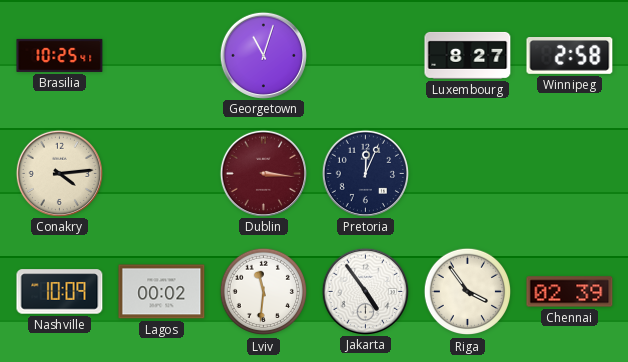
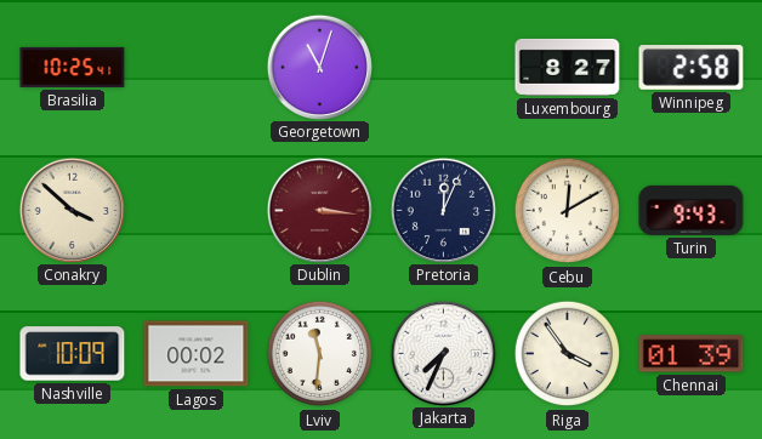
Conakry: 4:14 -> 3:52
Cebu: none -> 12:10
Turin: none -> 9:43
Jakarta: 4:54 -> 7:34
Chennai: 02:39 -> 01:39
